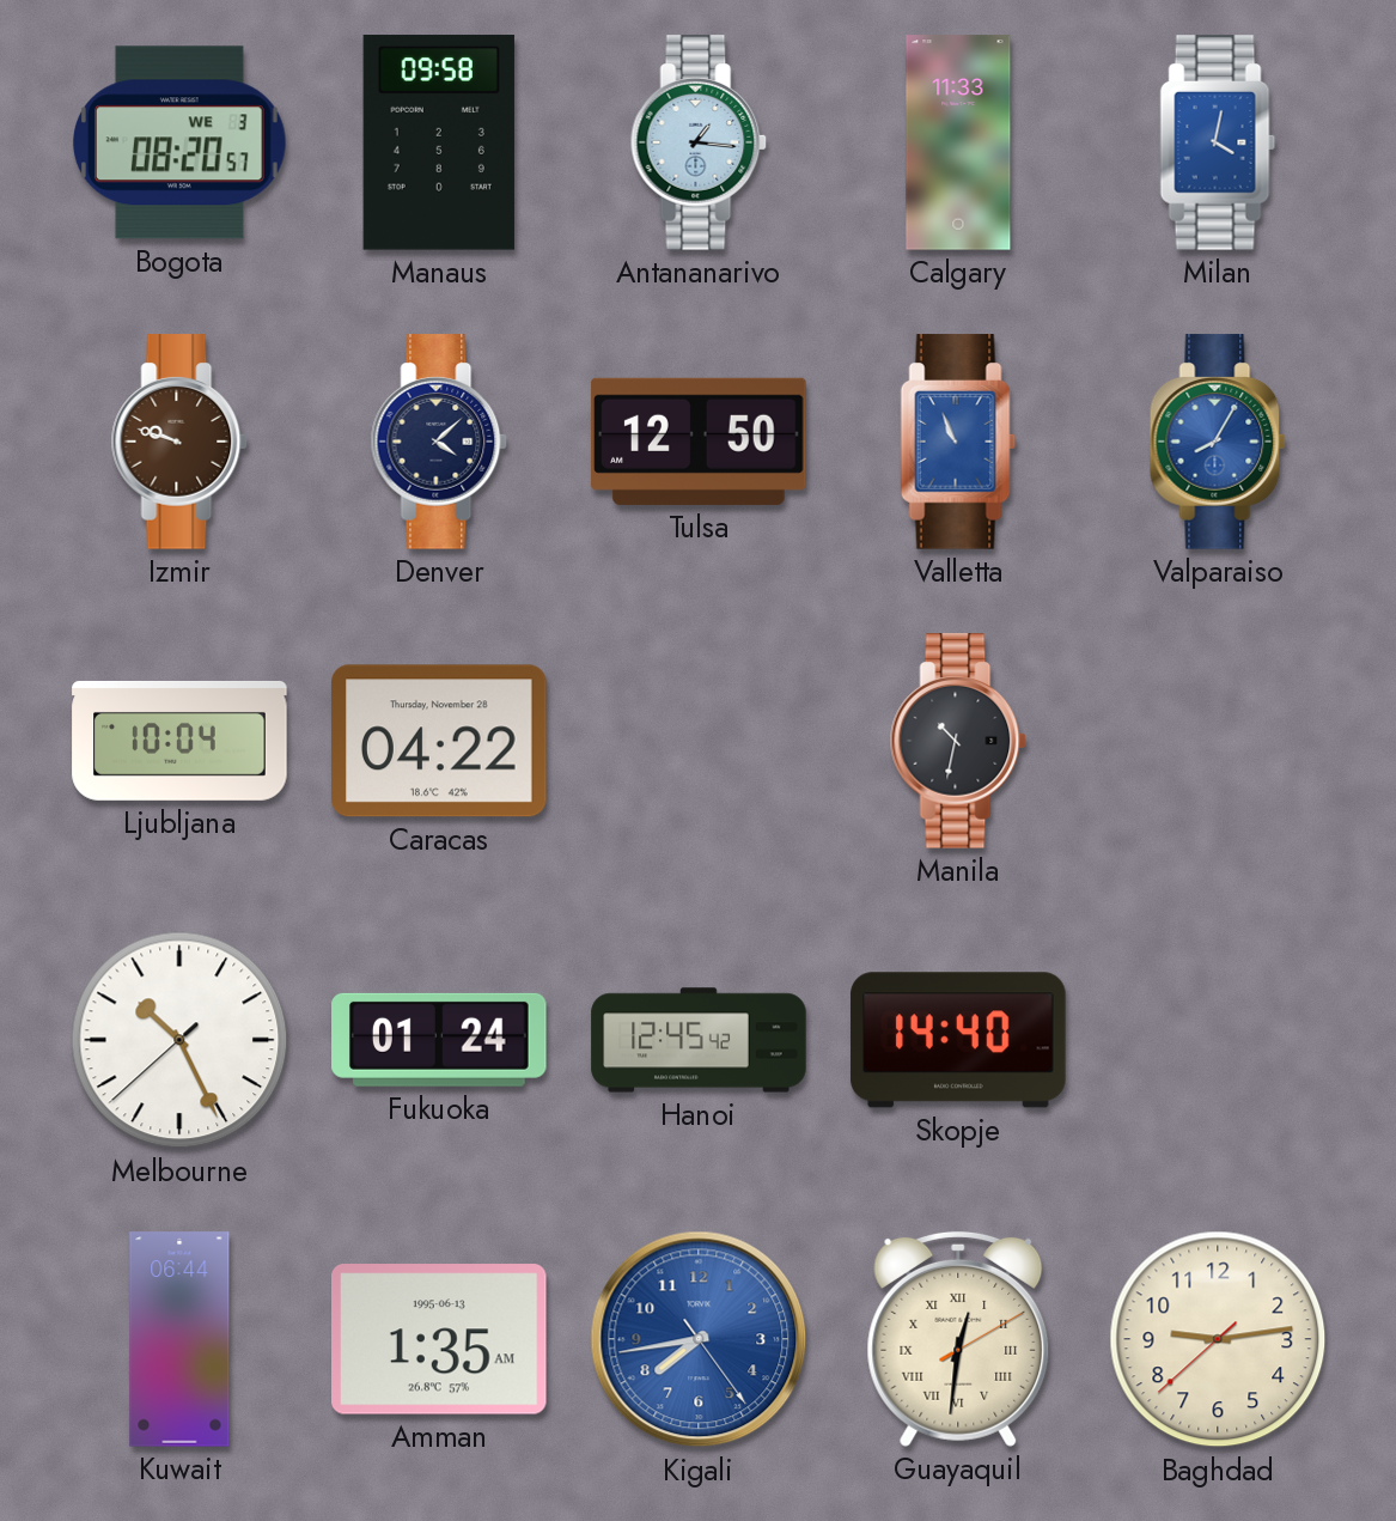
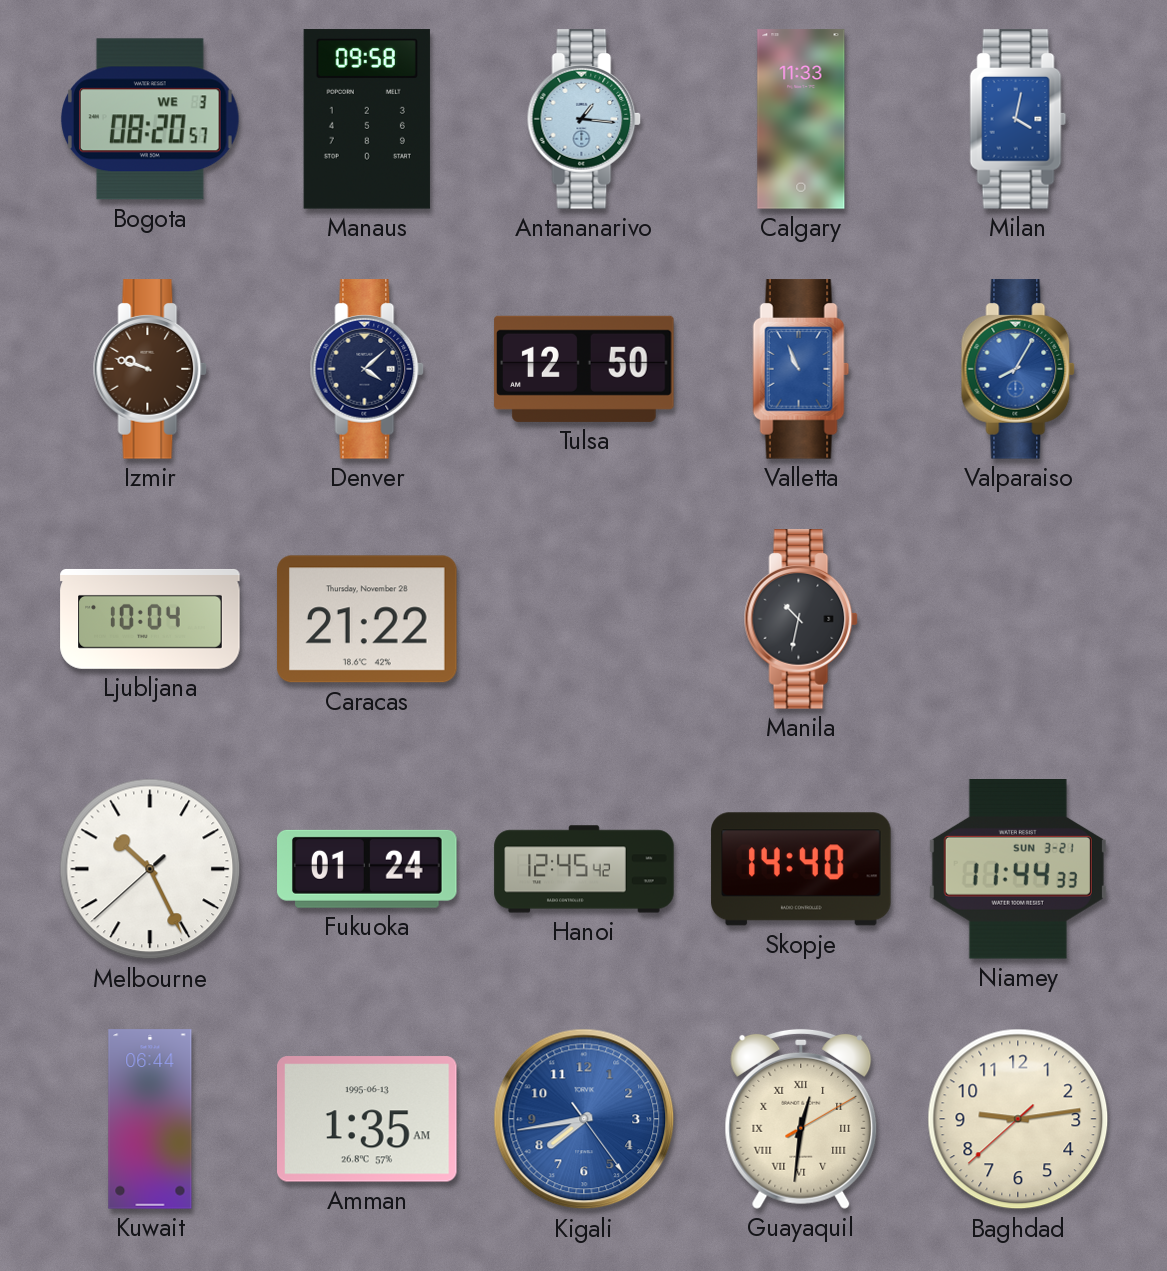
Caracas: 04:22 -> 21:22
Niamey: none -> 11:44
